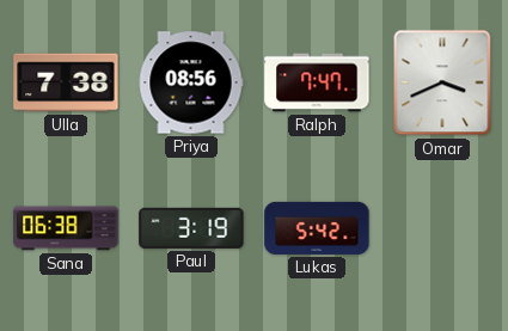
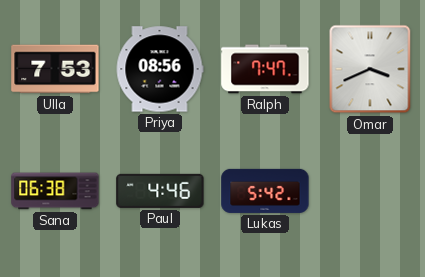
Ulla: 7:38 -> 7:53
Paul: 3:19 -> 4:46
